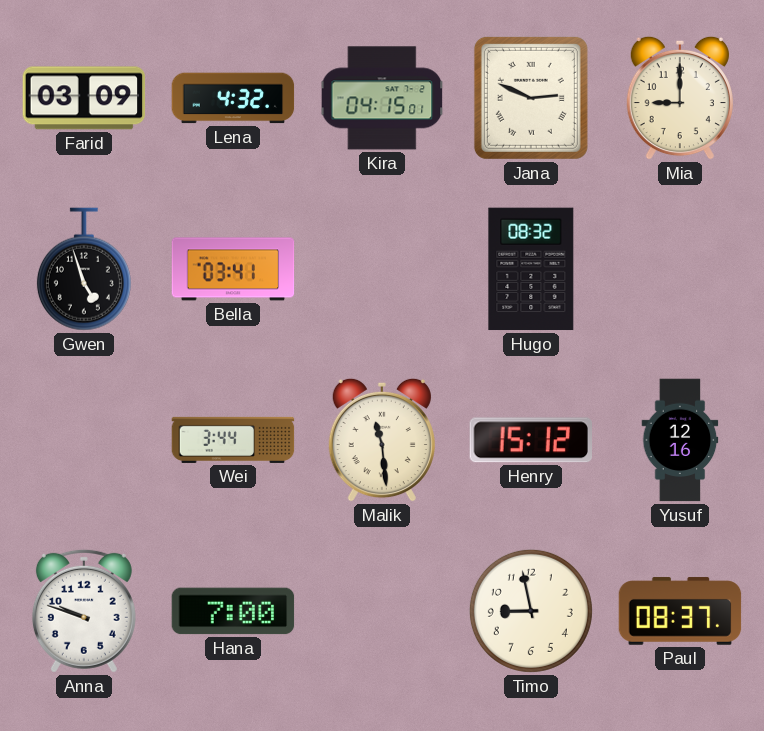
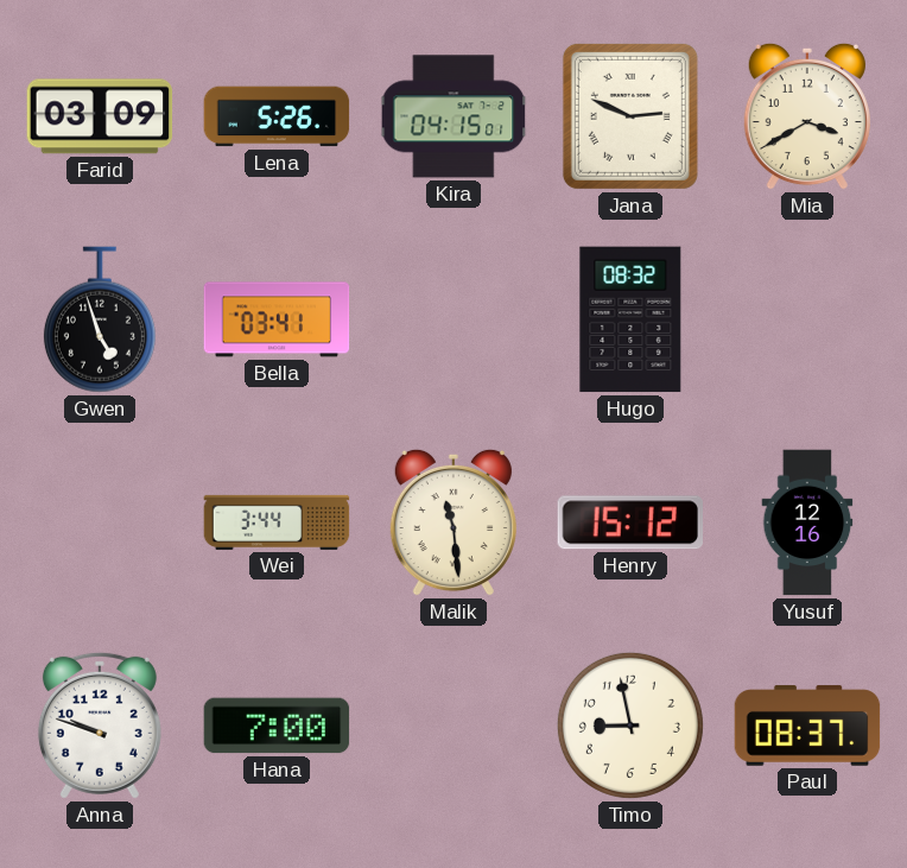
Lena: 4:32 -> 5:26
Mia: 9:00 -> 3:40
